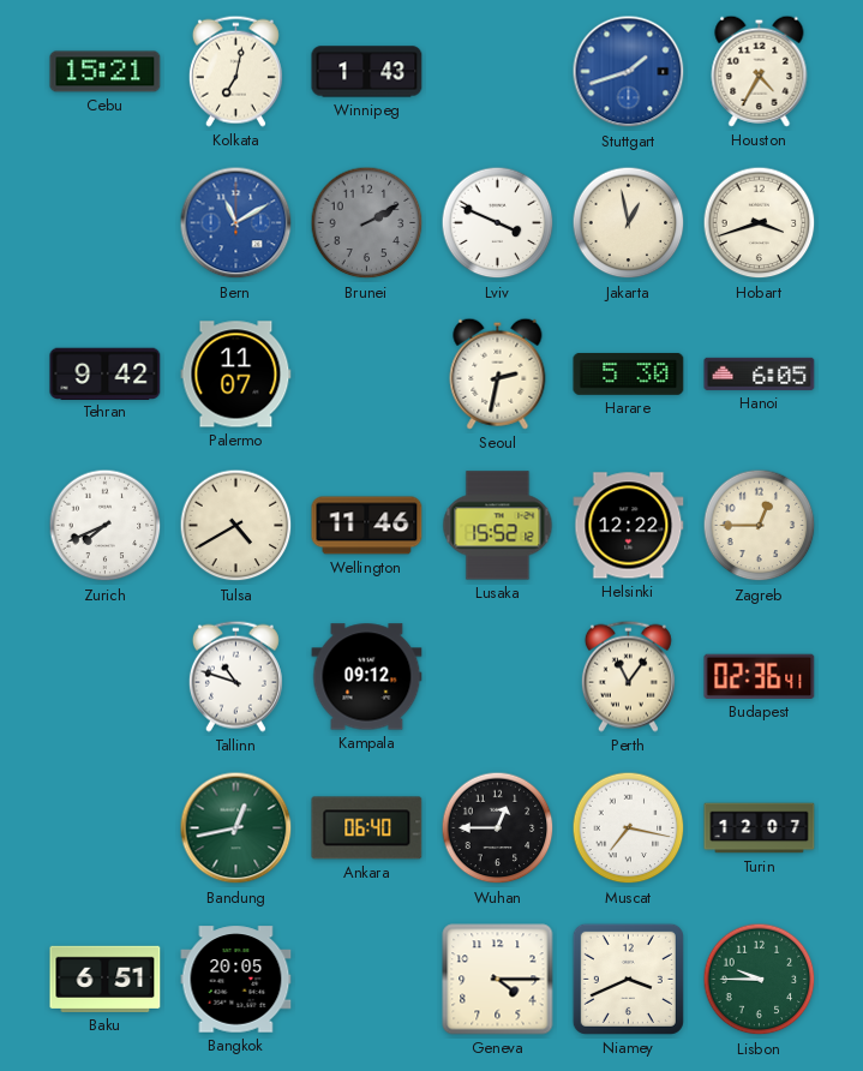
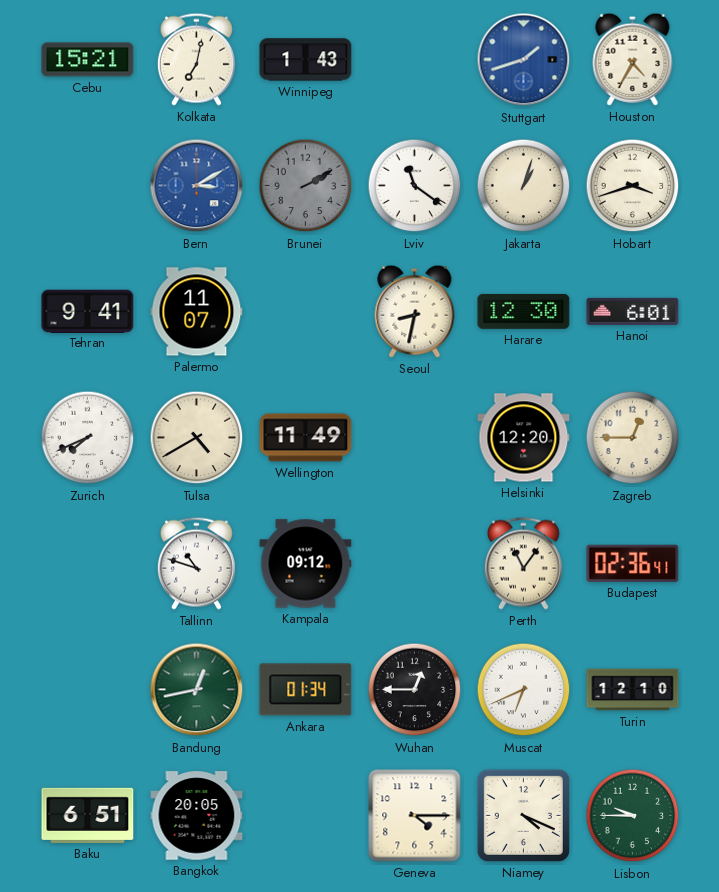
Bern: 11:10 -> 3:10
Lviv: 3:49 -> 11:21
Jakarta: 12:58 -> 1:03
Tehran: 9:42 -> 9:41
Seoul: 2:32 -> 8:32
Harare: 5:30 -> 12:30
Hanoi: 6:05 -> 6:01
Wellington: 11:46 -> 11:49
Lusaka: 15:52 -> none
Helsinki: 12:22 -> 12:20
Ankara: 06:40 -> 01:34
Muscat: 7:17 -> 6:41
Turin: 12:07 -> 12:10
Niamey: 3:41 -> 4:19
